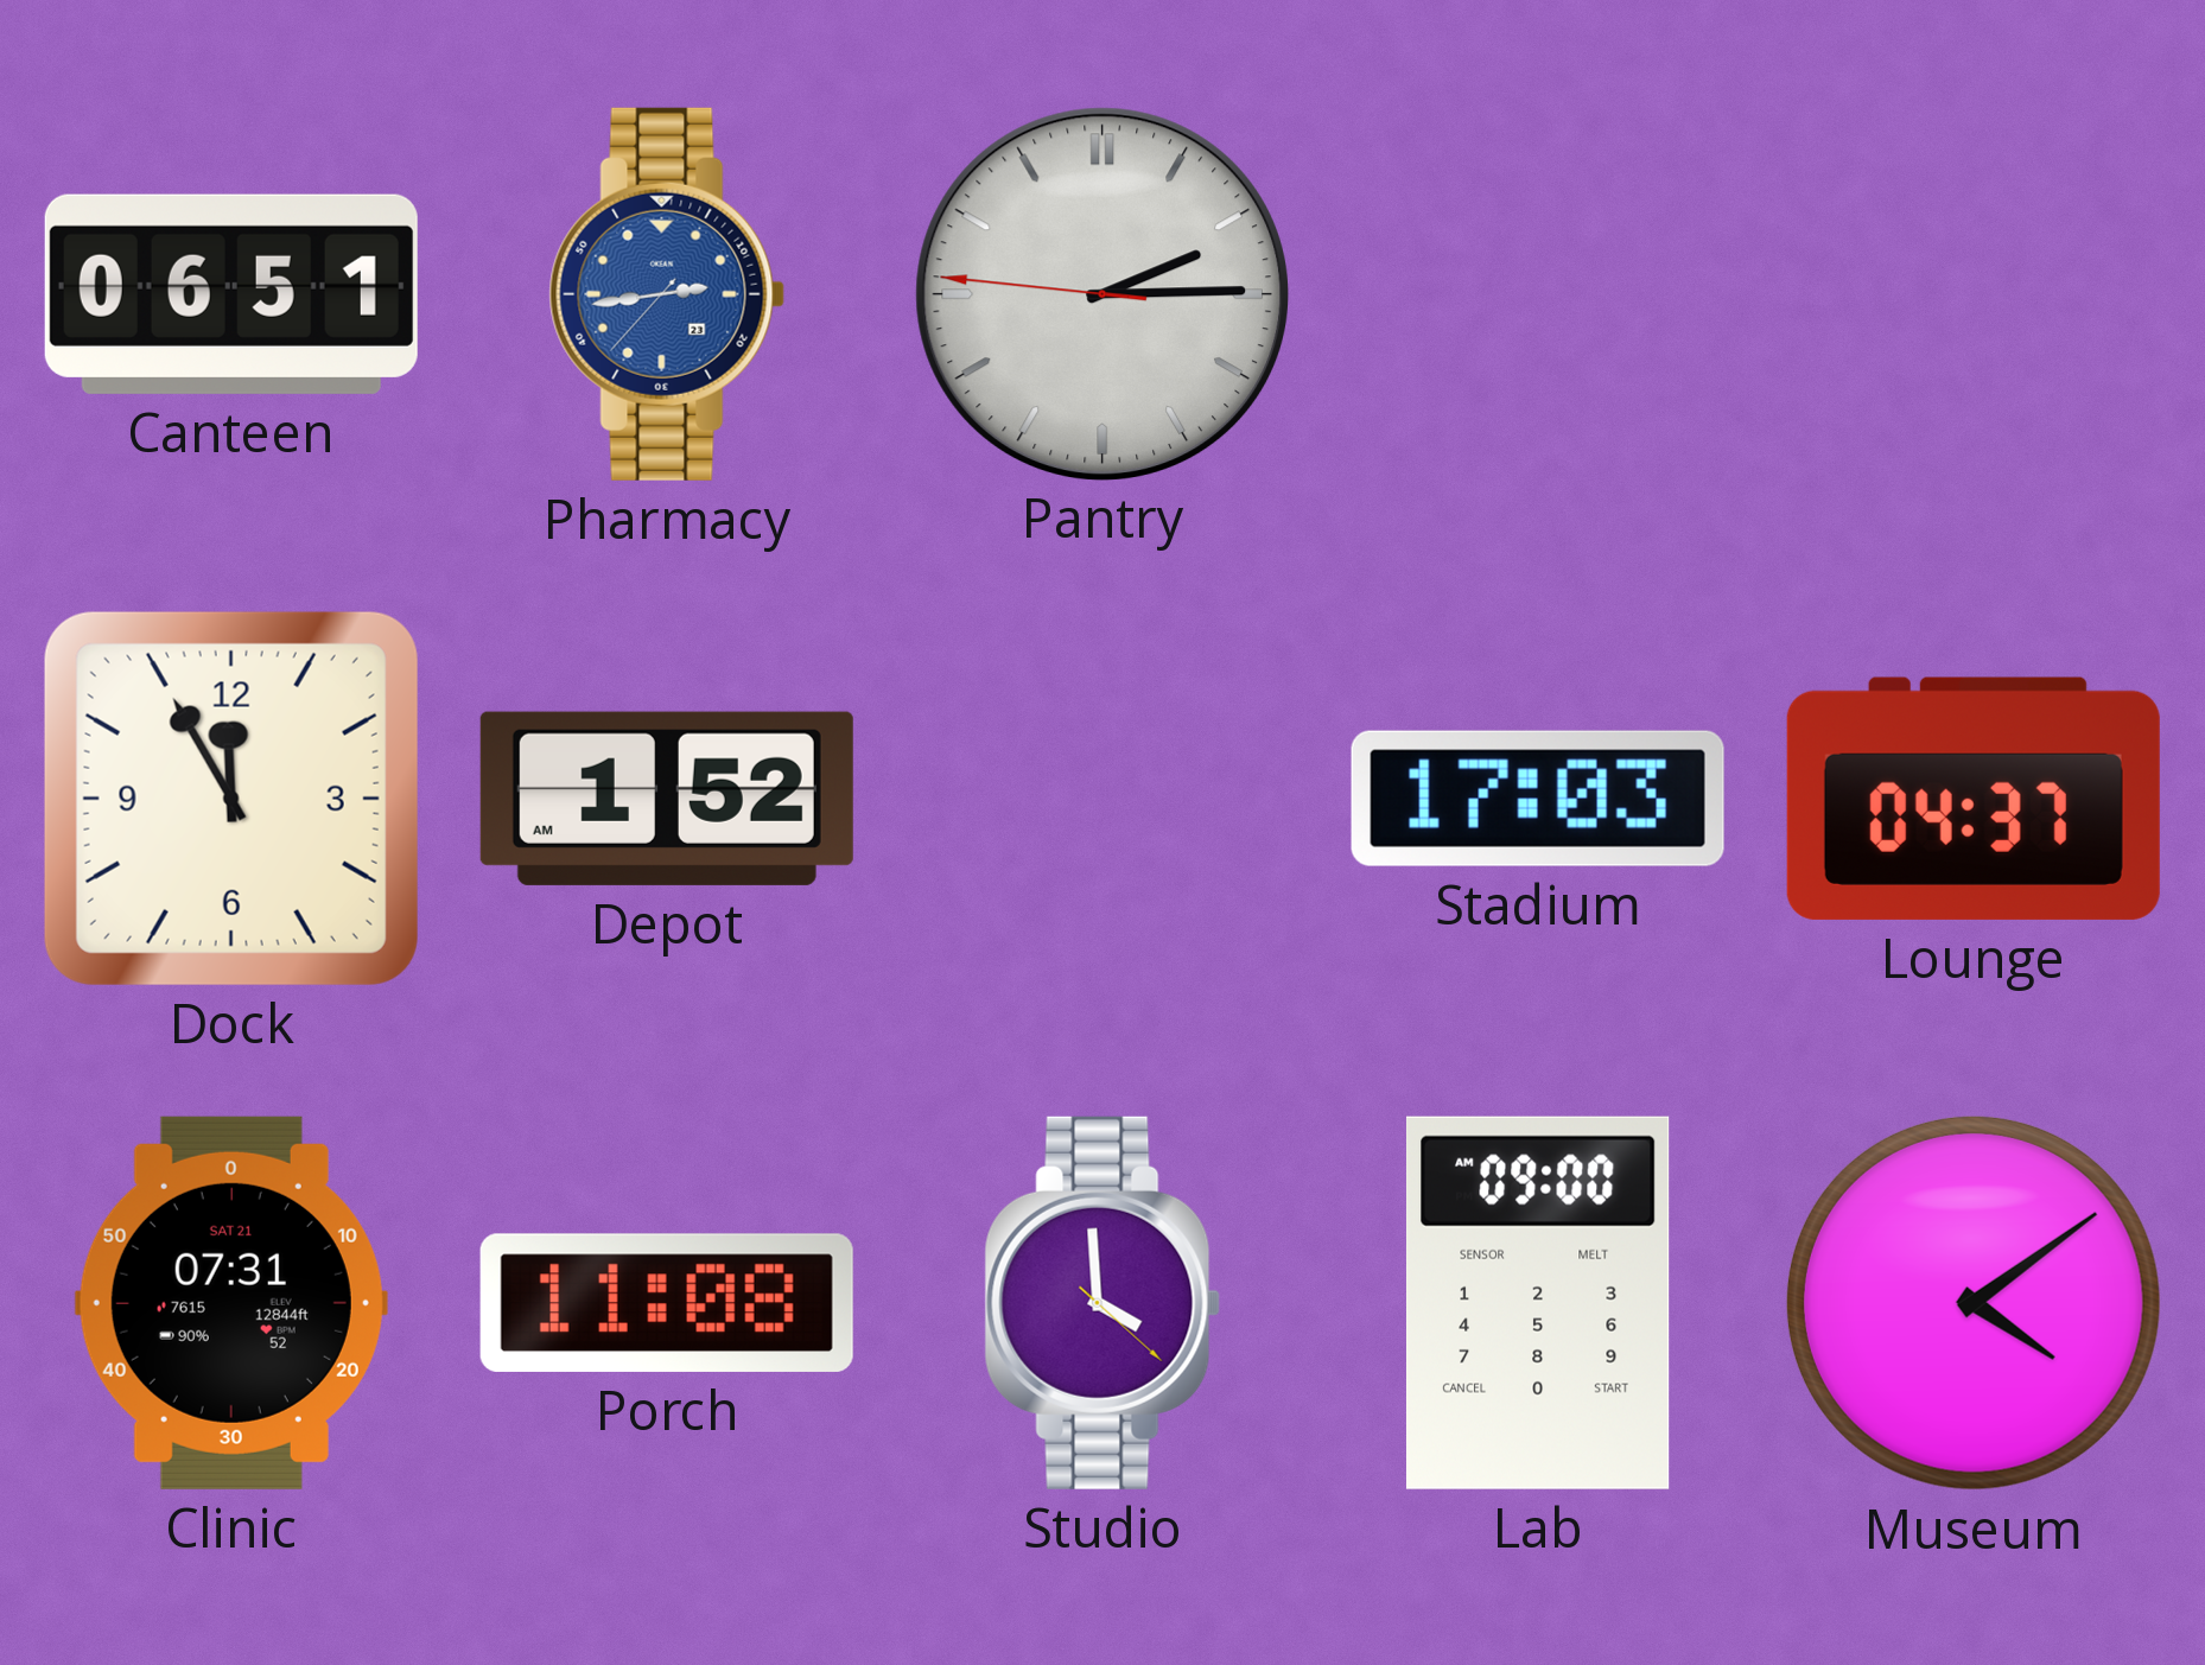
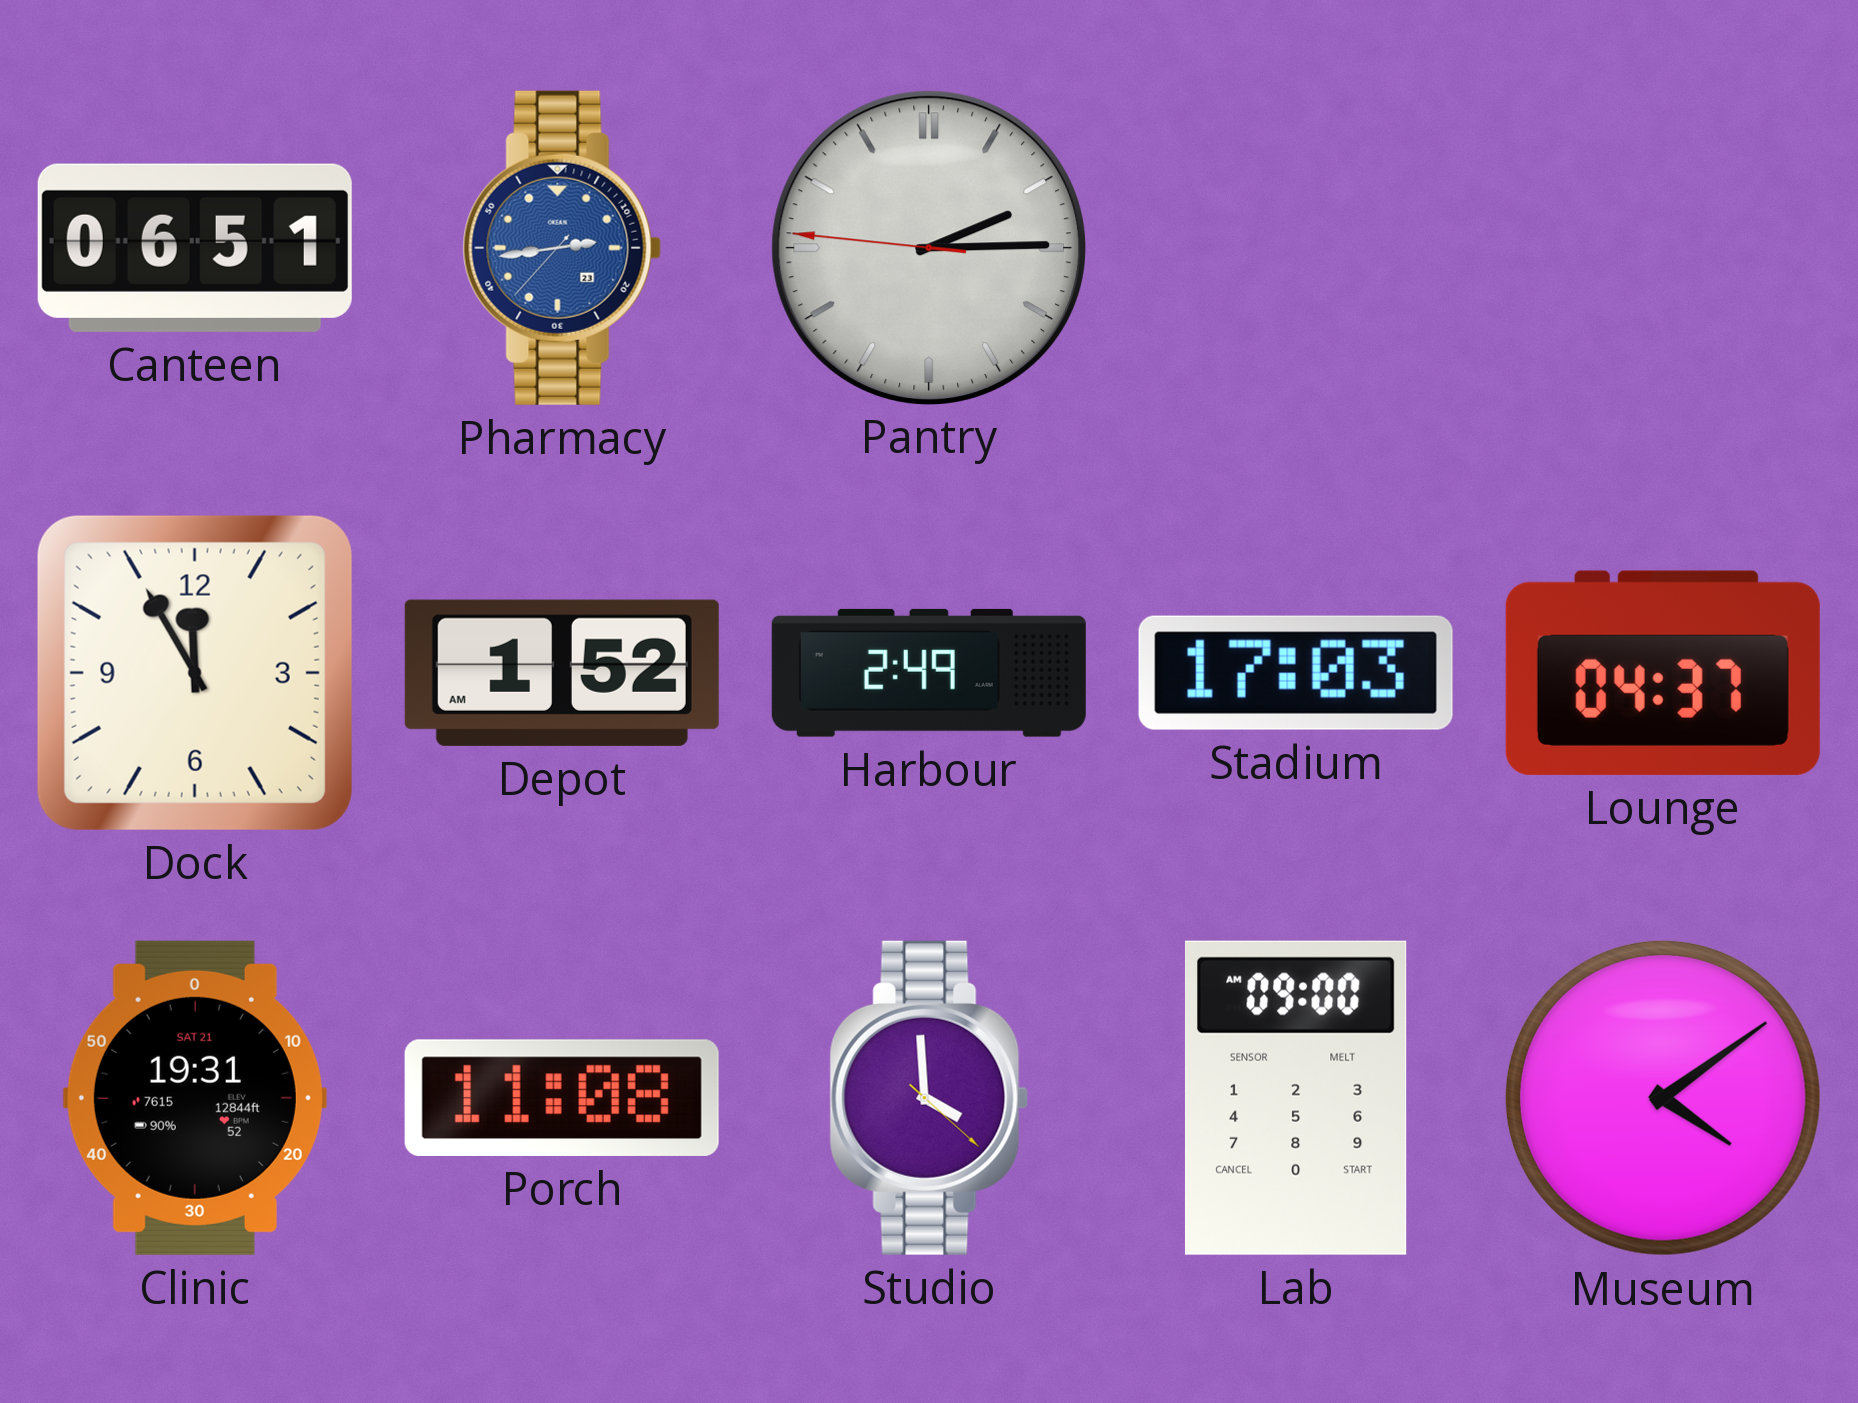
Harbour: none -> 2:49
Clinic: 07:31 -> 19:31
